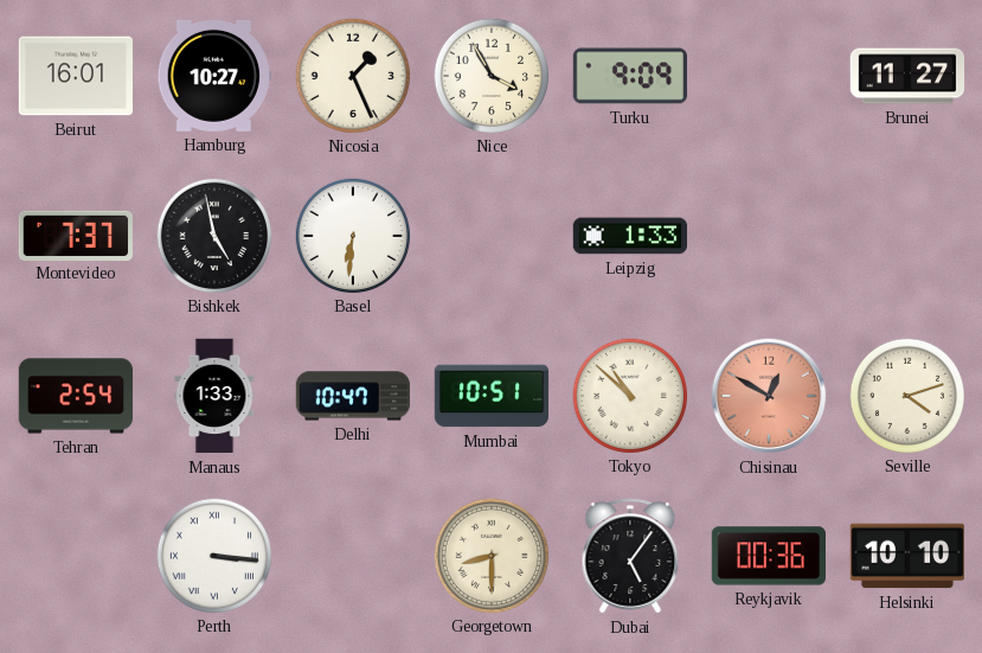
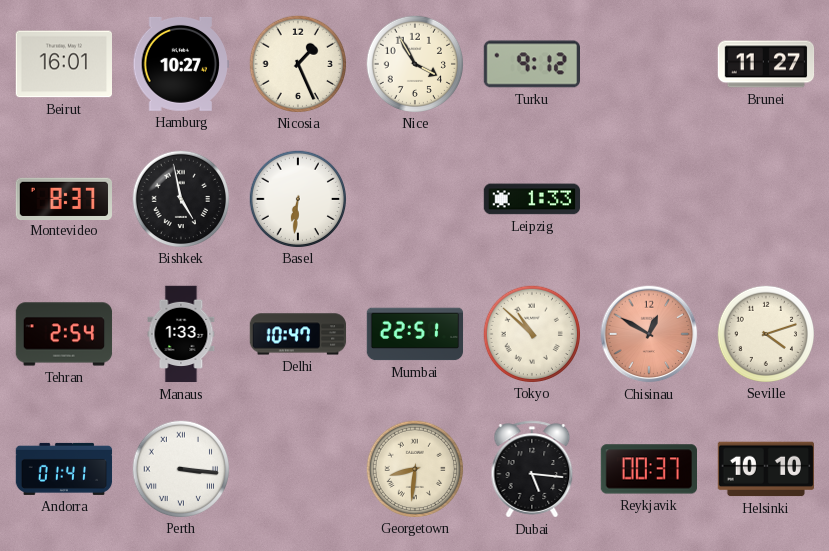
Turku: 9:09 -> 9:12
Montevideo: 7:37 -> 8:37
Mumbai: 10:51 -> 22:51
Andorra: none -> 01:41
Georgetown: 8:30 -> 8:31
Dubai: 5:06 -> 5:16
Reykjavik: 00:36 -> 00:37
